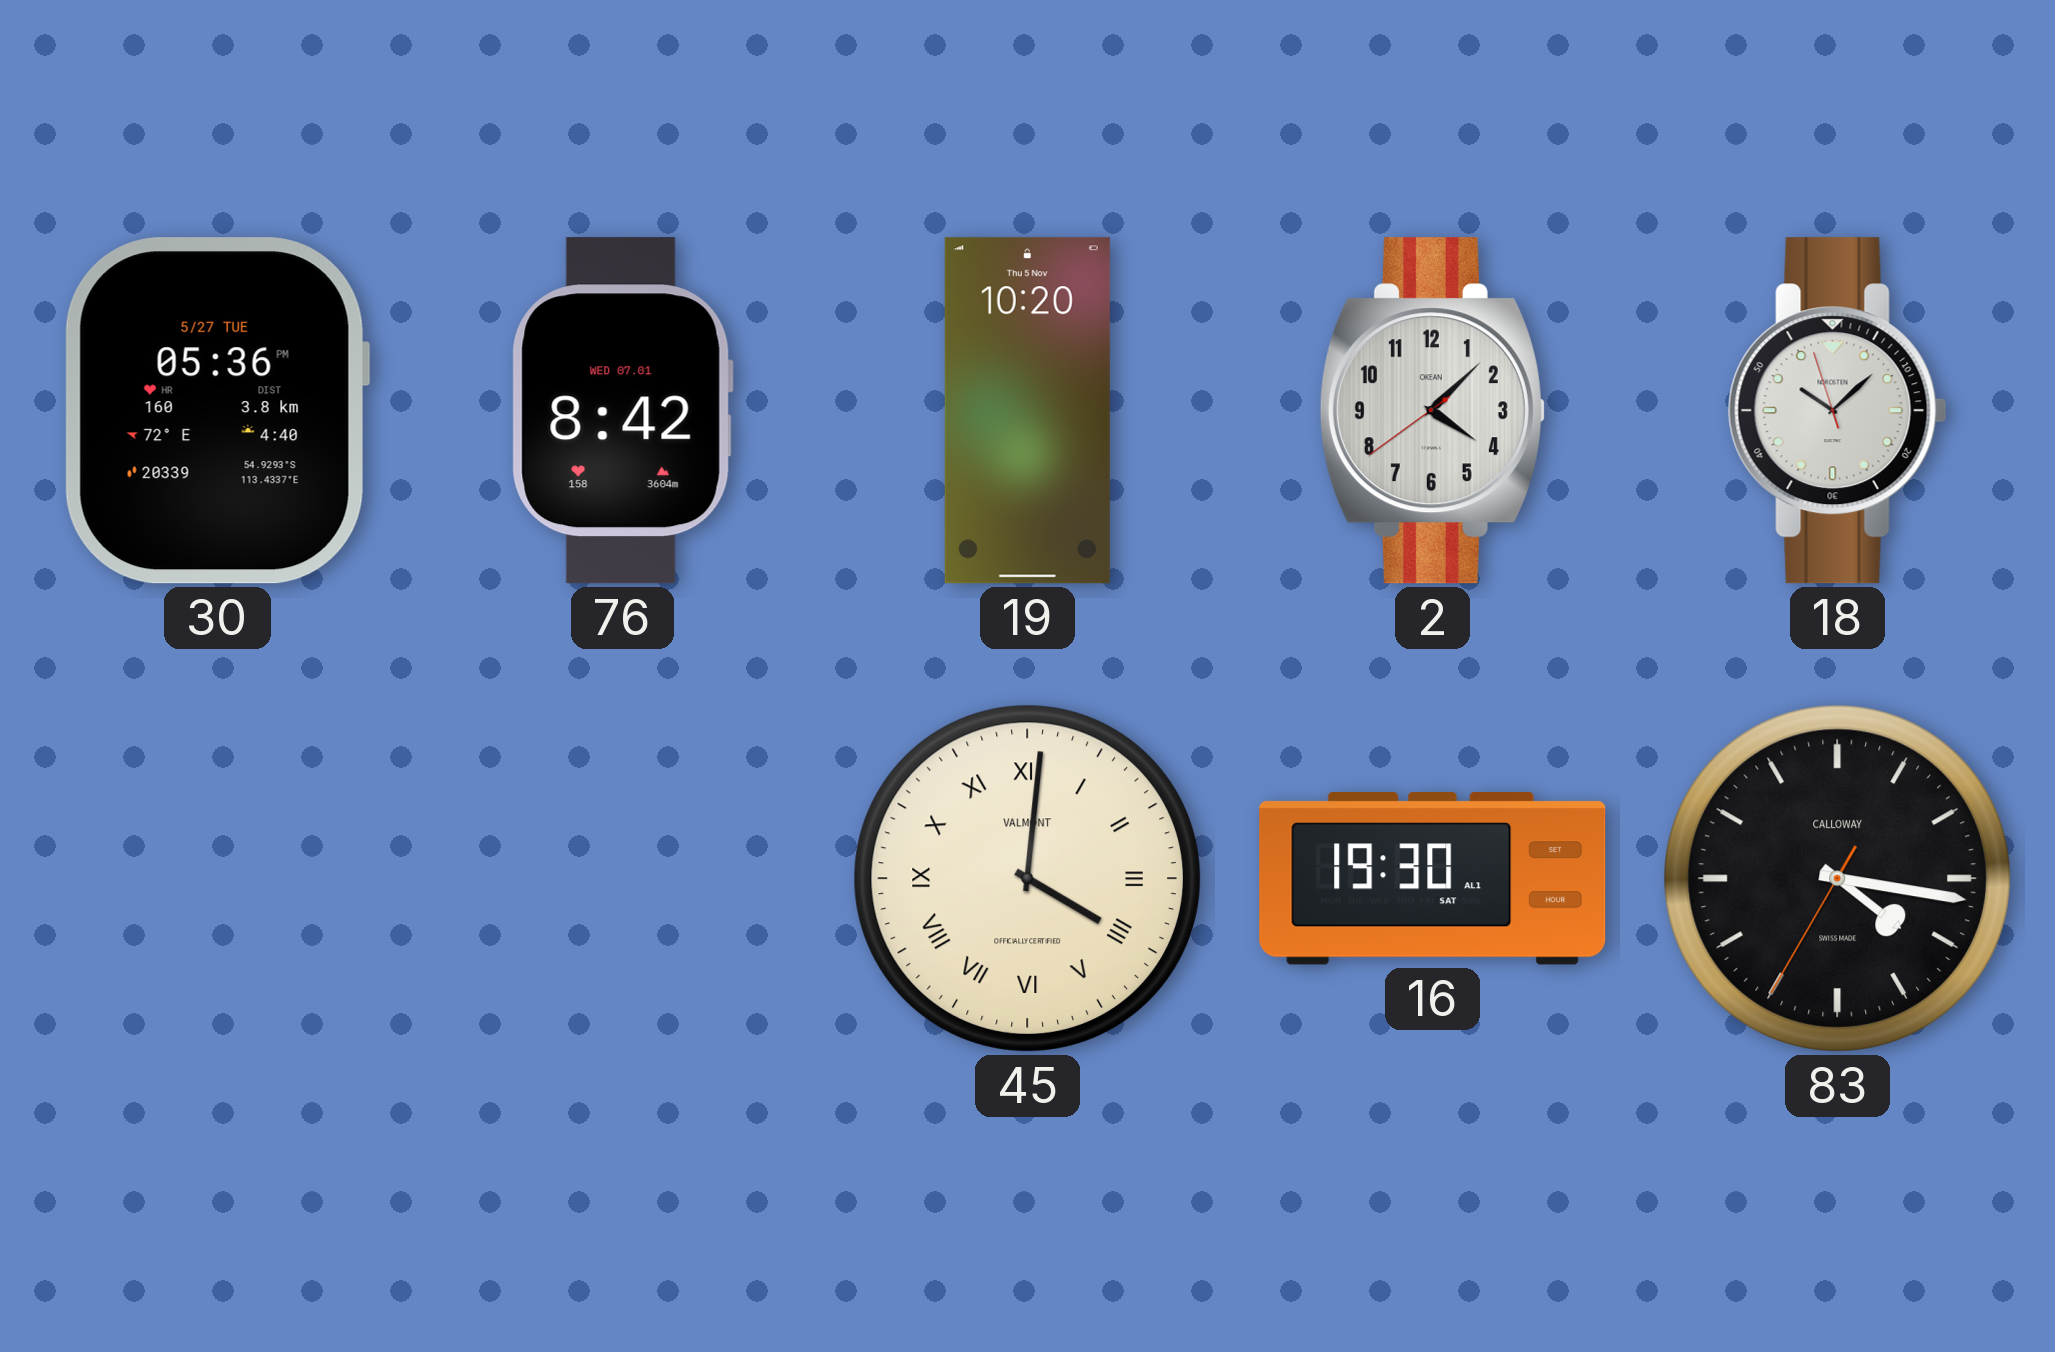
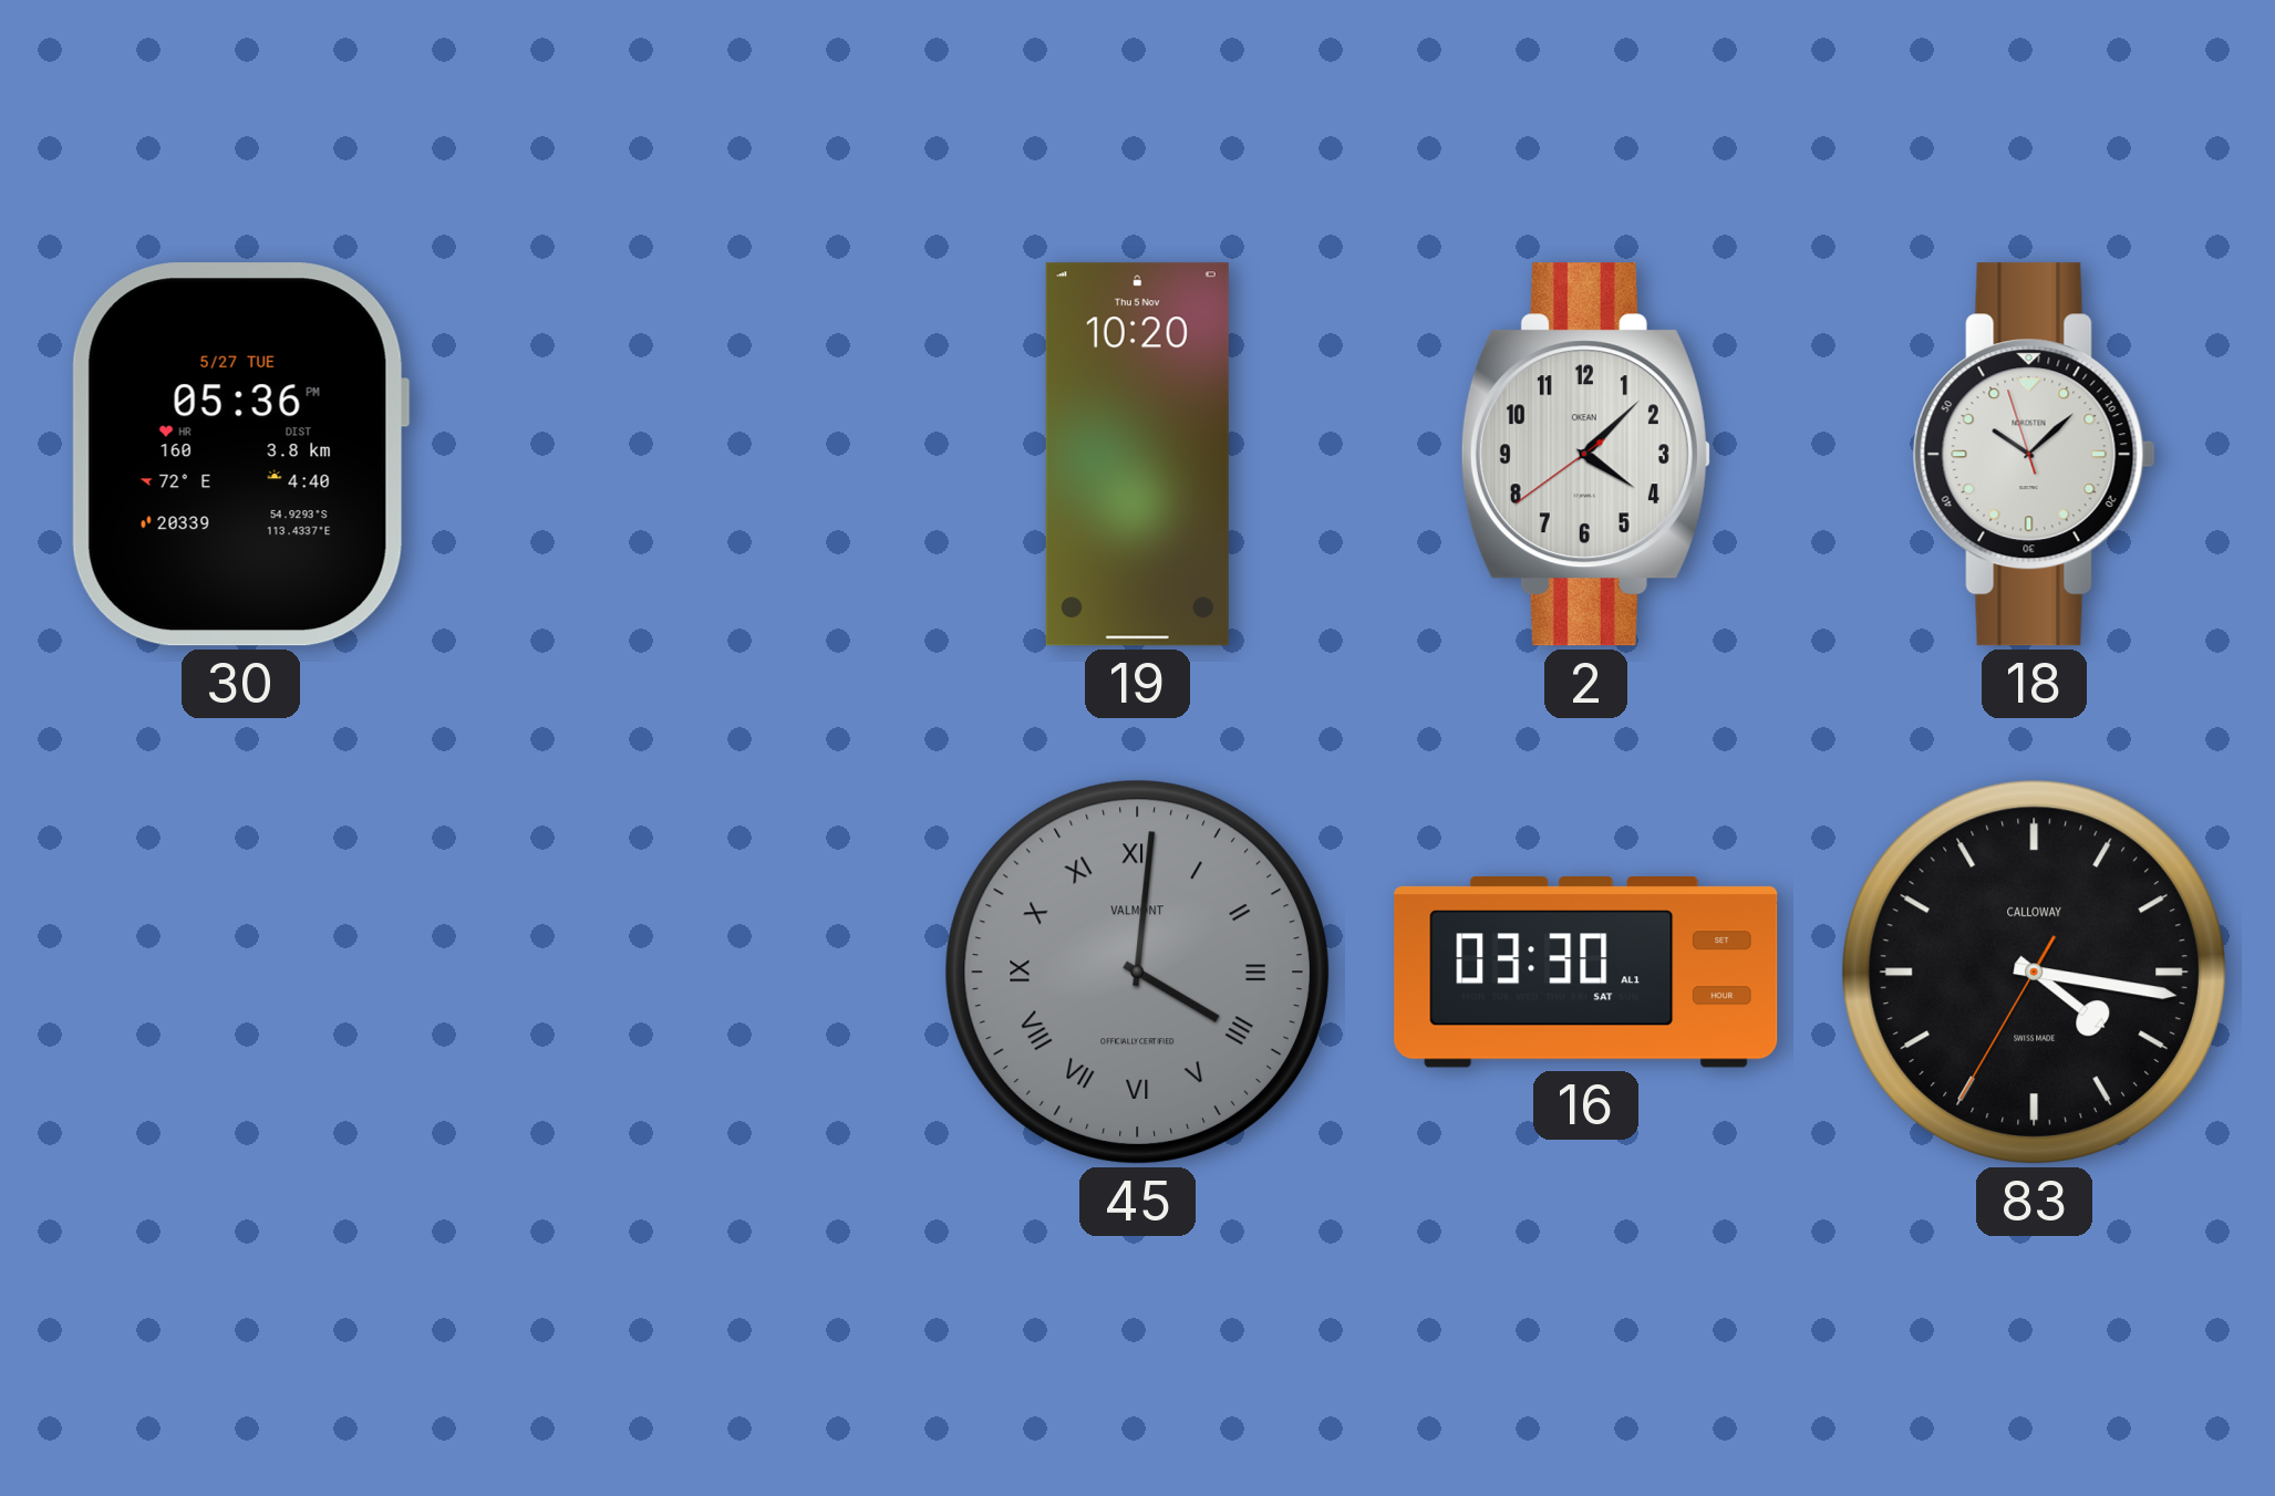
76: 8:42 -> none
45 dial: cream -> grey
16: 19:30 -> 03:30
